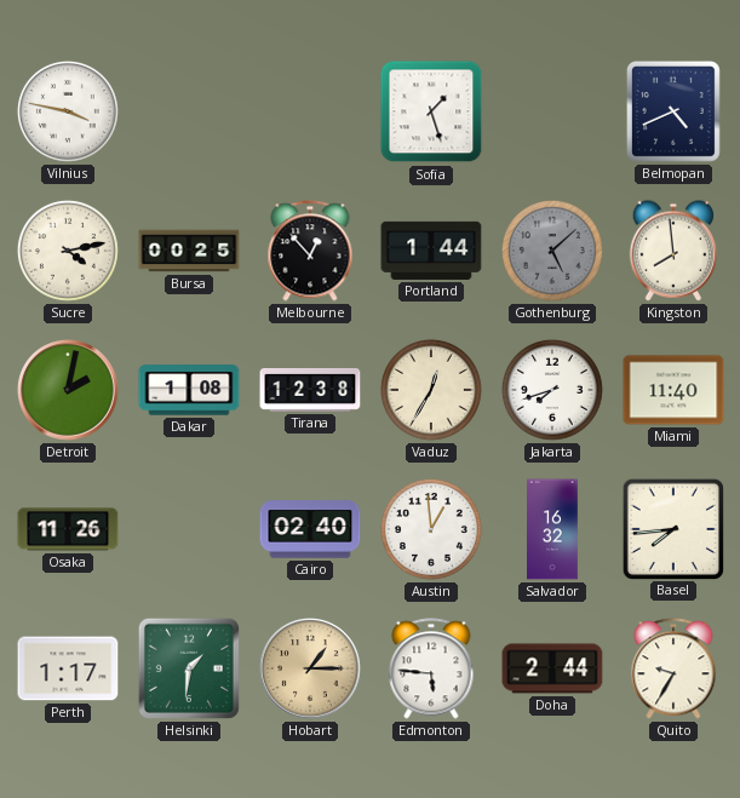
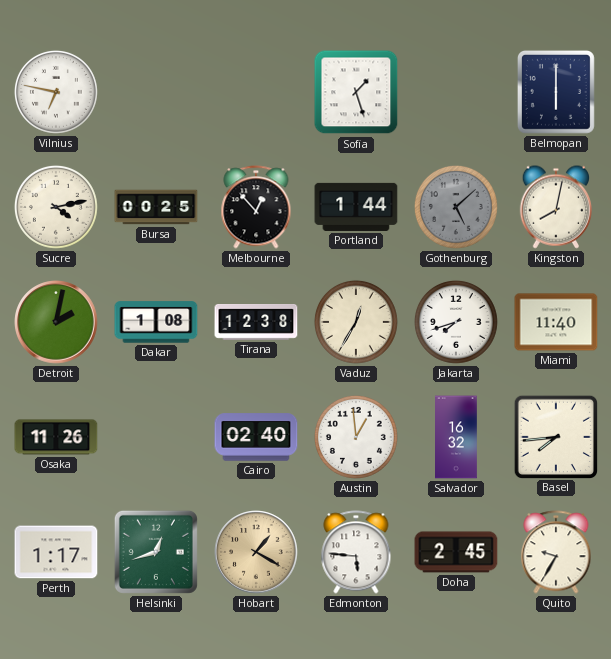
Vilnius: 3:47 -> 6:47
Belmopan: 4:41 -> 6:00
Kingston: 7:59 -> 8:02
Helsinki: 1:31 -> 12:42
Hobart: 1:15 -> 1:20
Doha: 2:44 -> 2:45
